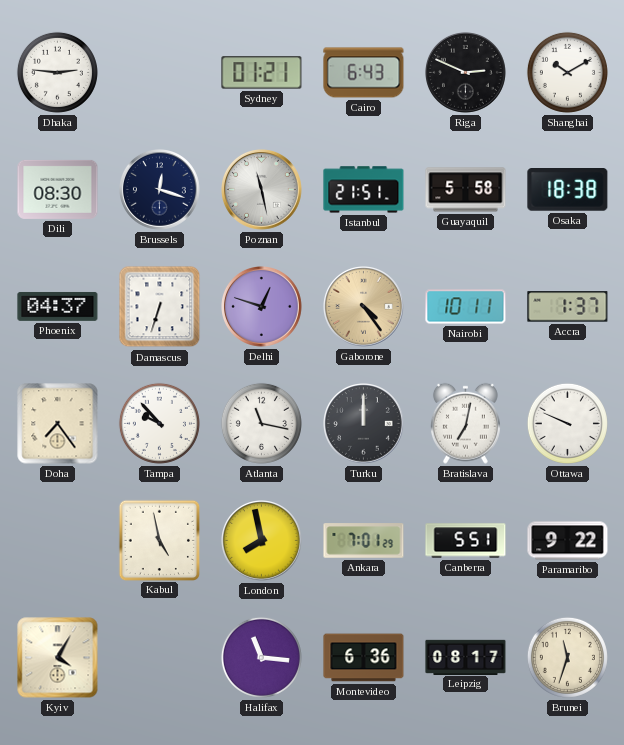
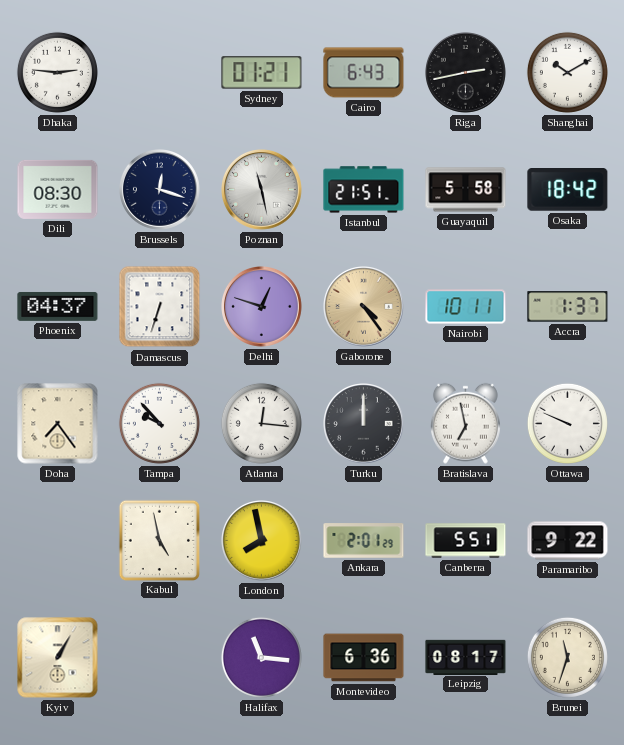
Riga: 2:49 -> 2:43
Osaka: 18:38 -> 18:42
Atlanta: 11:17 -> 12:16
Bratislava: 7:02 -> 6:58
Ankara: 7:01 -> 2:01
Kyiv: 4:05 -> 1:05
